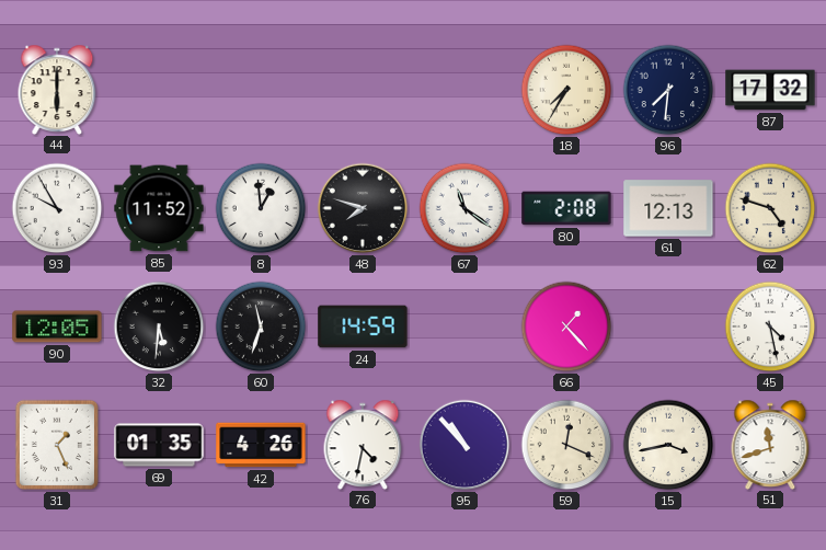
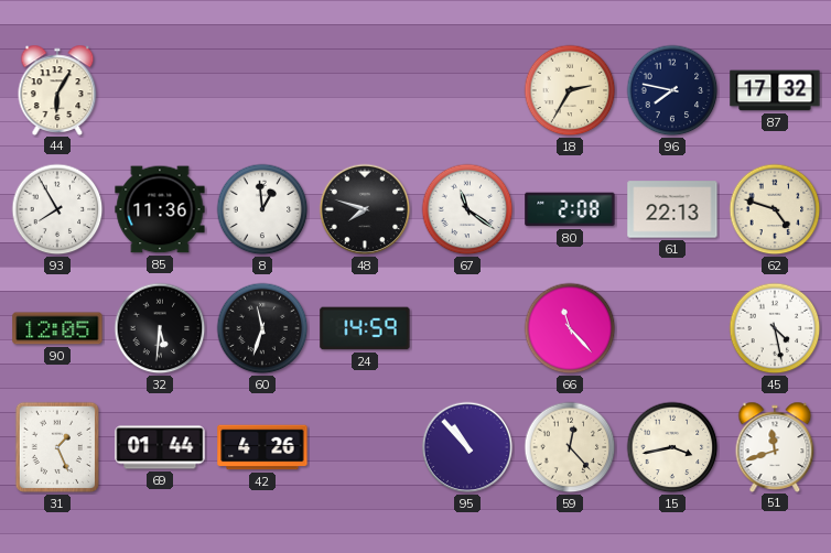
44: 6:00 -> 6:05
18: 7:35 -> 2:35
96: 7:31 -> 7:47
93: 9:55 -> 7:55
85: 11:52 -> 11:36
61: 12:13 -> 22:13
66: 1:23 -> 11:23
69: 01:35 -> 01:44
76: 4:32 -> none
59: 12:19 -> 12:23
